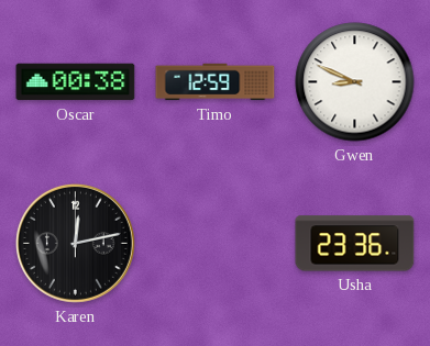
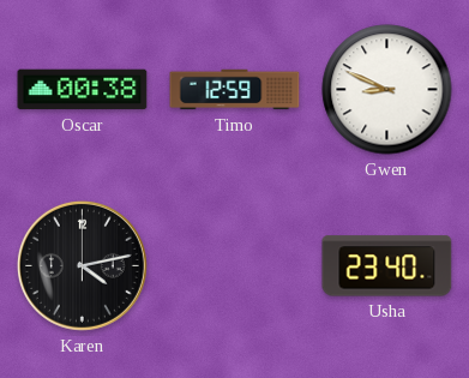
Karen: 12:13 -> 4:13
Usha: 23:36 -> 23:40
